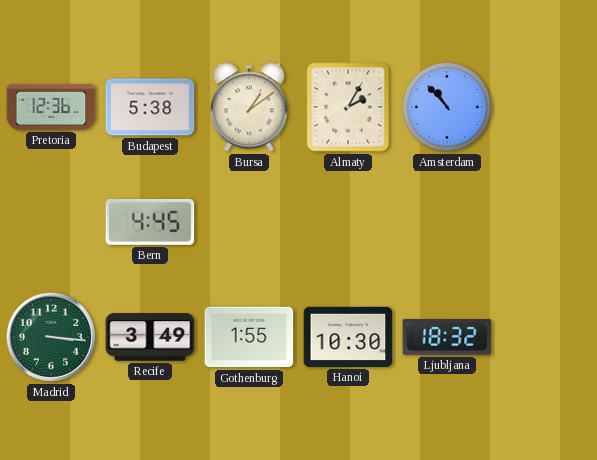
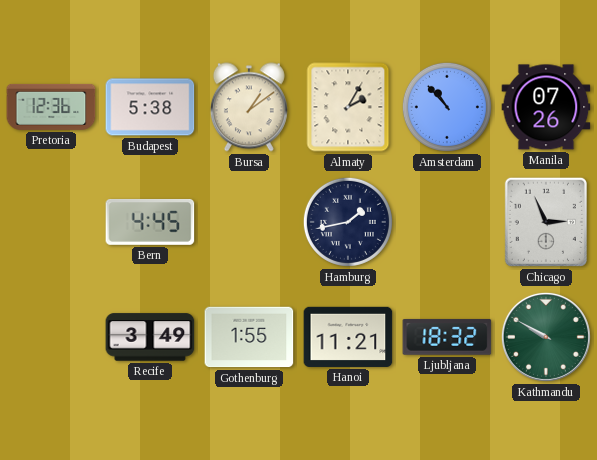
Manila: none -> 07:26
Hamburg: none -> 1:43
Chicago: none -> 2:56
Madrid: 3:16 -> none
Hanoi: 10:30 -> 11:21
Kathmandu: none -> 9:50
